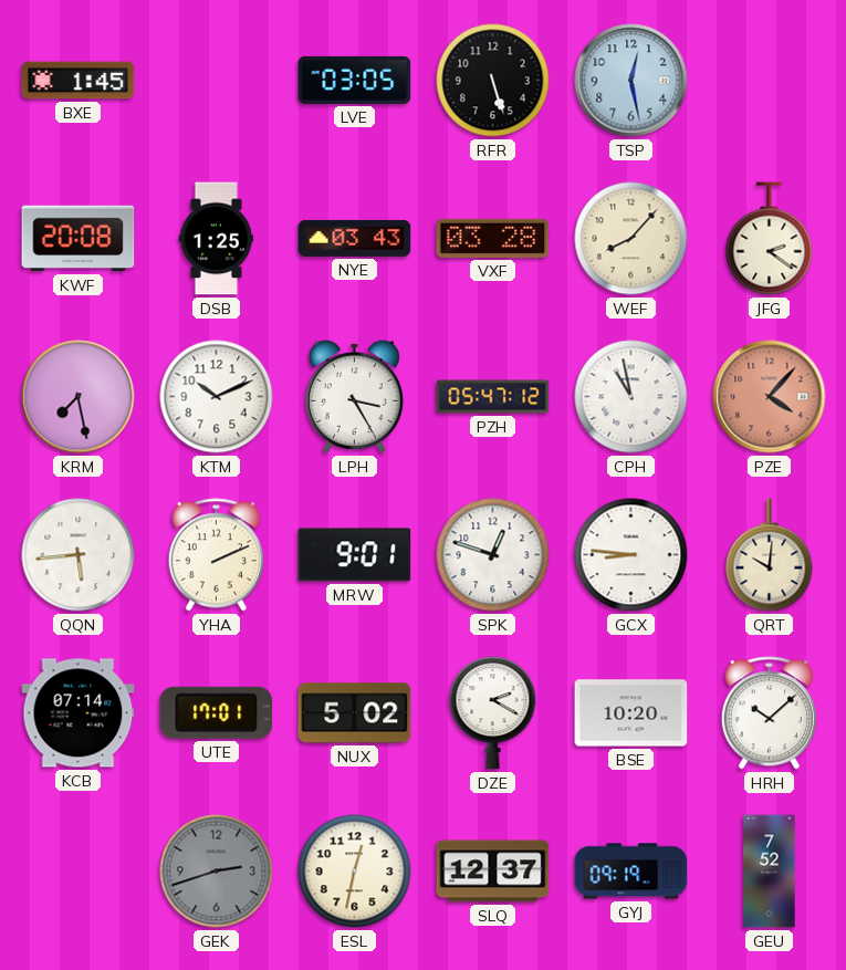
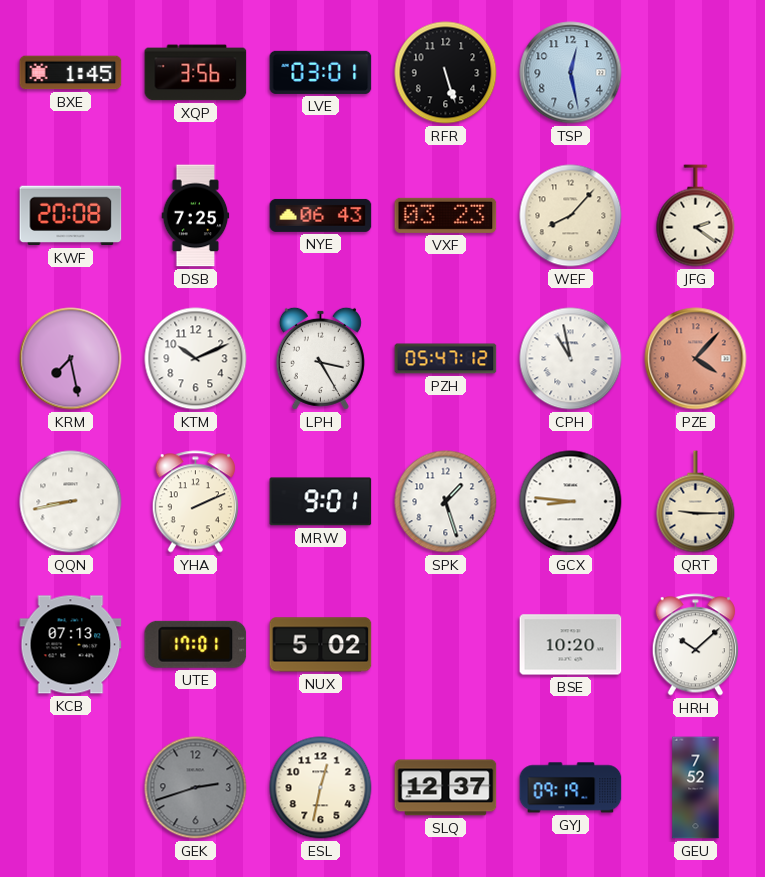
XQP: none -> 3:56
LVE: 03:05 -> 03:01
DSB: 1:25 -> 7:25
NYE: 03:43 -> 06:43
VXF: 03:28 -> 03:23
QQN: 5:44 -> 8:43
SPK: 12:48 -> 1:27
QRT: 10:01 -> 9:15
KCB: 07:14 -> 07:13
DZE: 2:20 -> none
